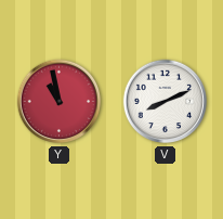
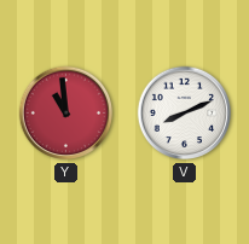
Y: 10:58 -> 10:59
